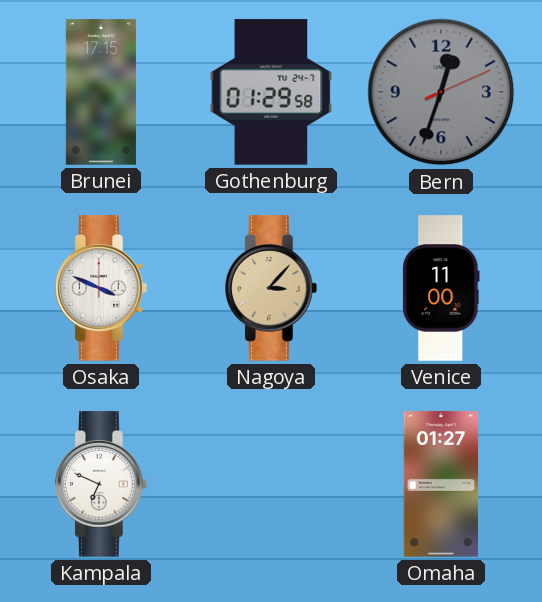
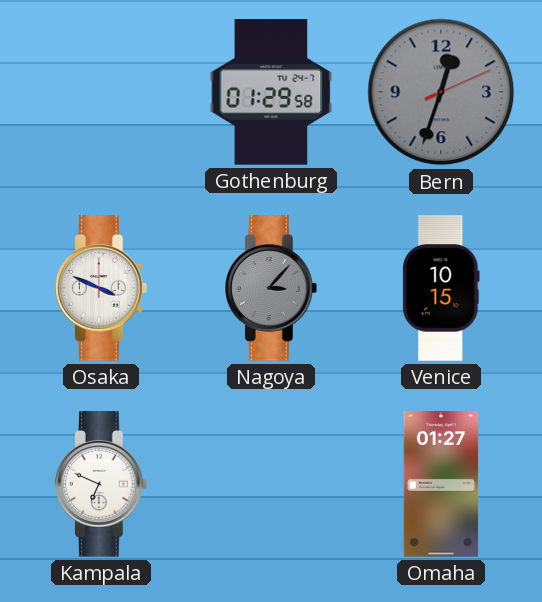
Brunei: 17:15 -> none
Nagoya dial: champagne -> grey
Venice: 11:00 -> 10:15
